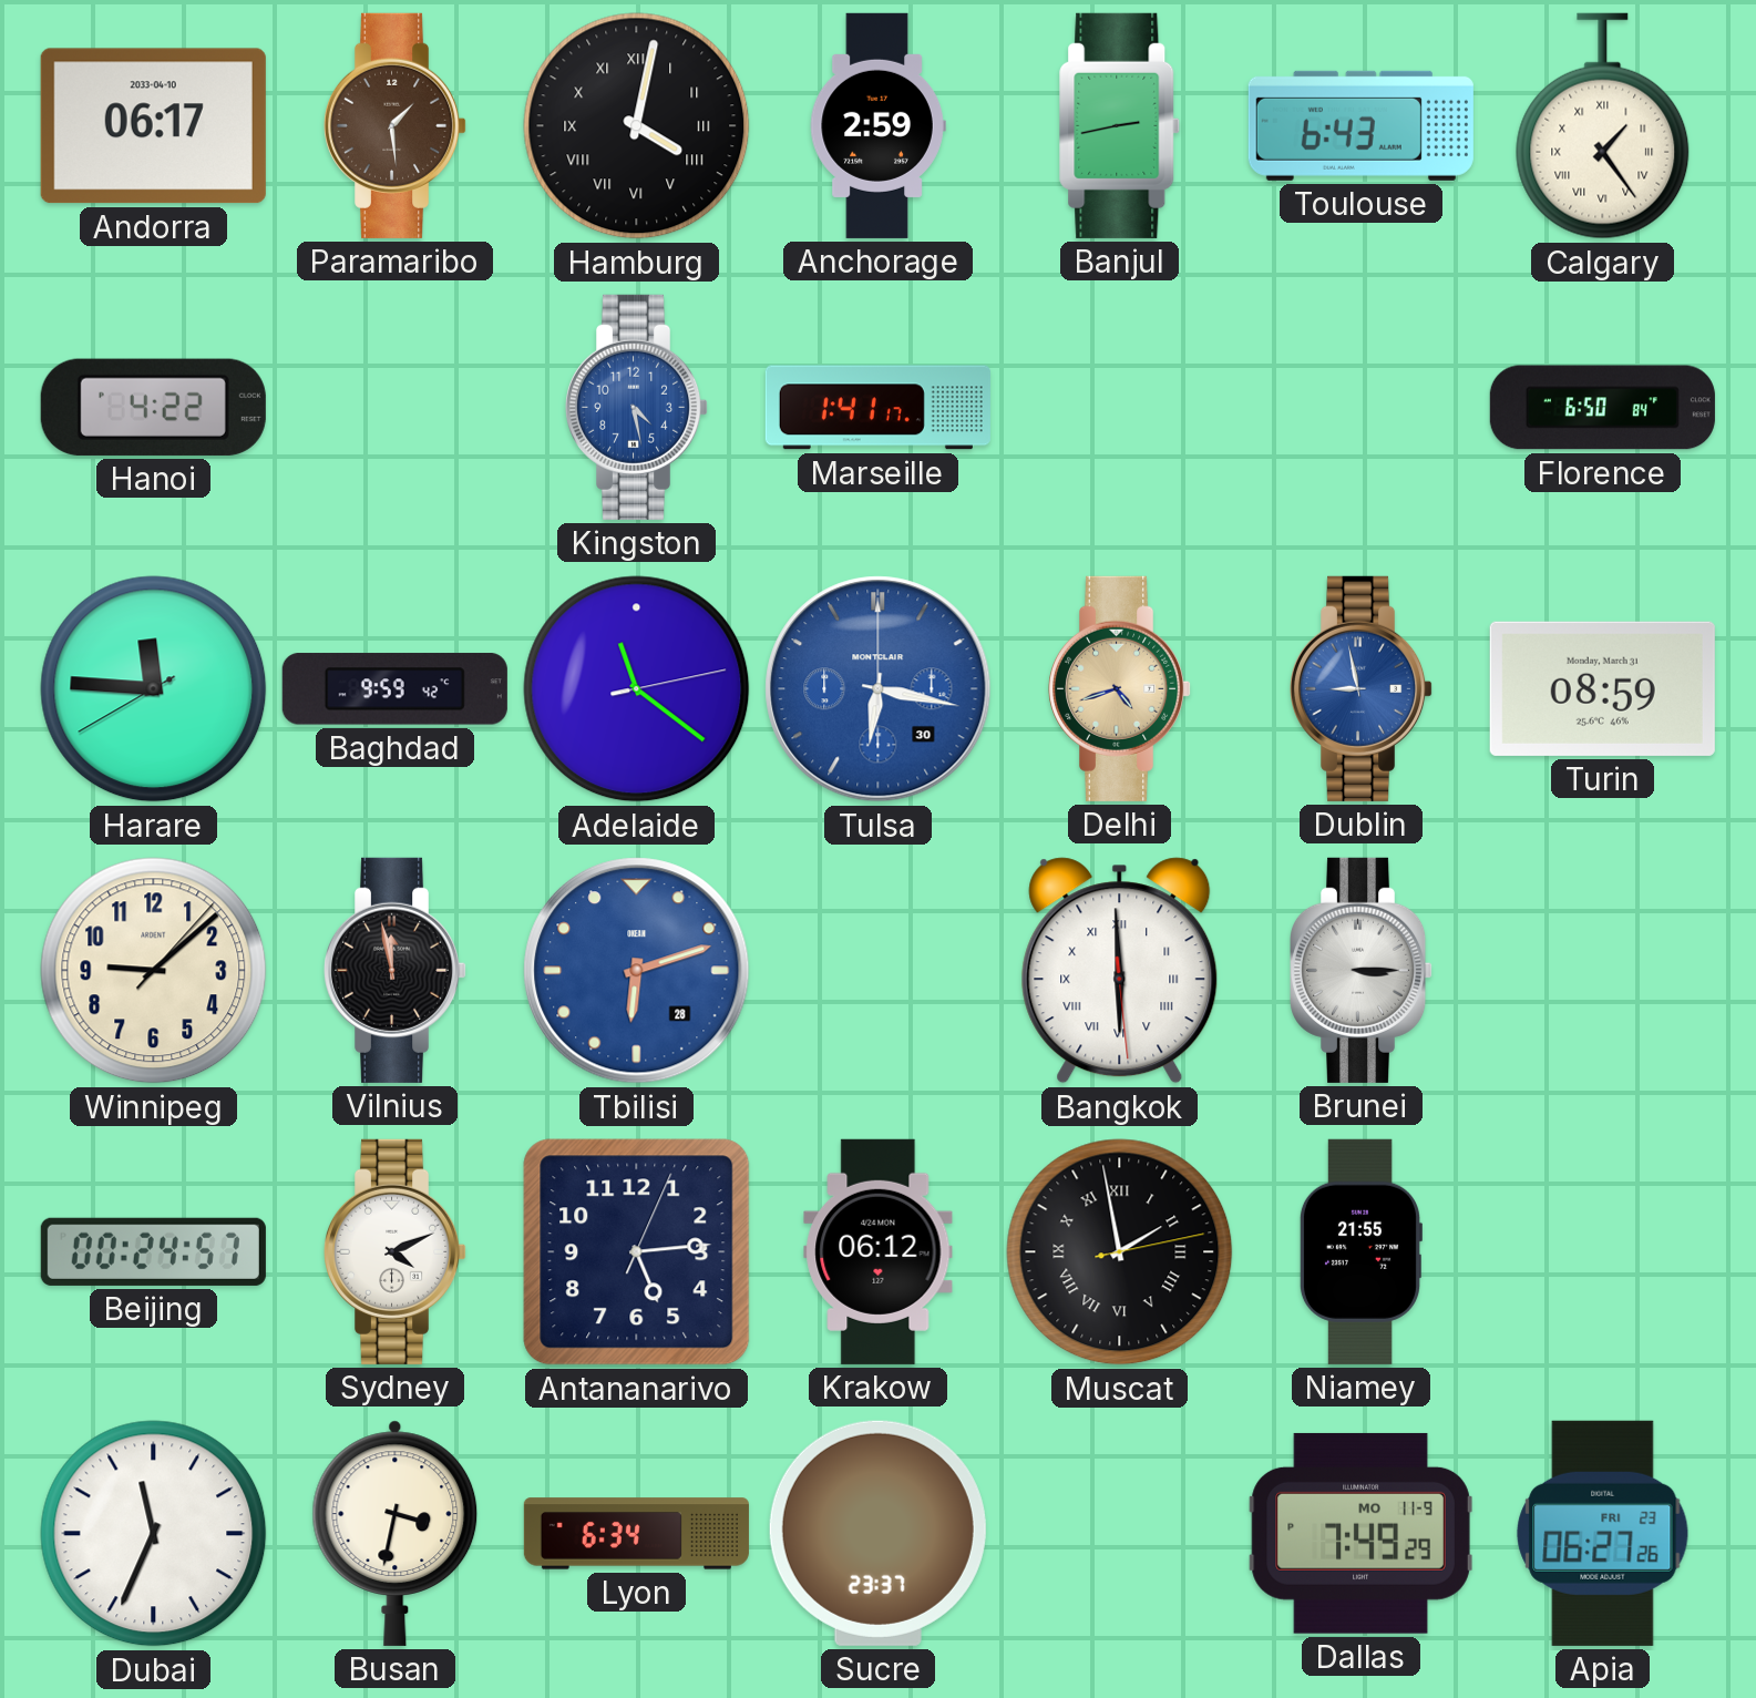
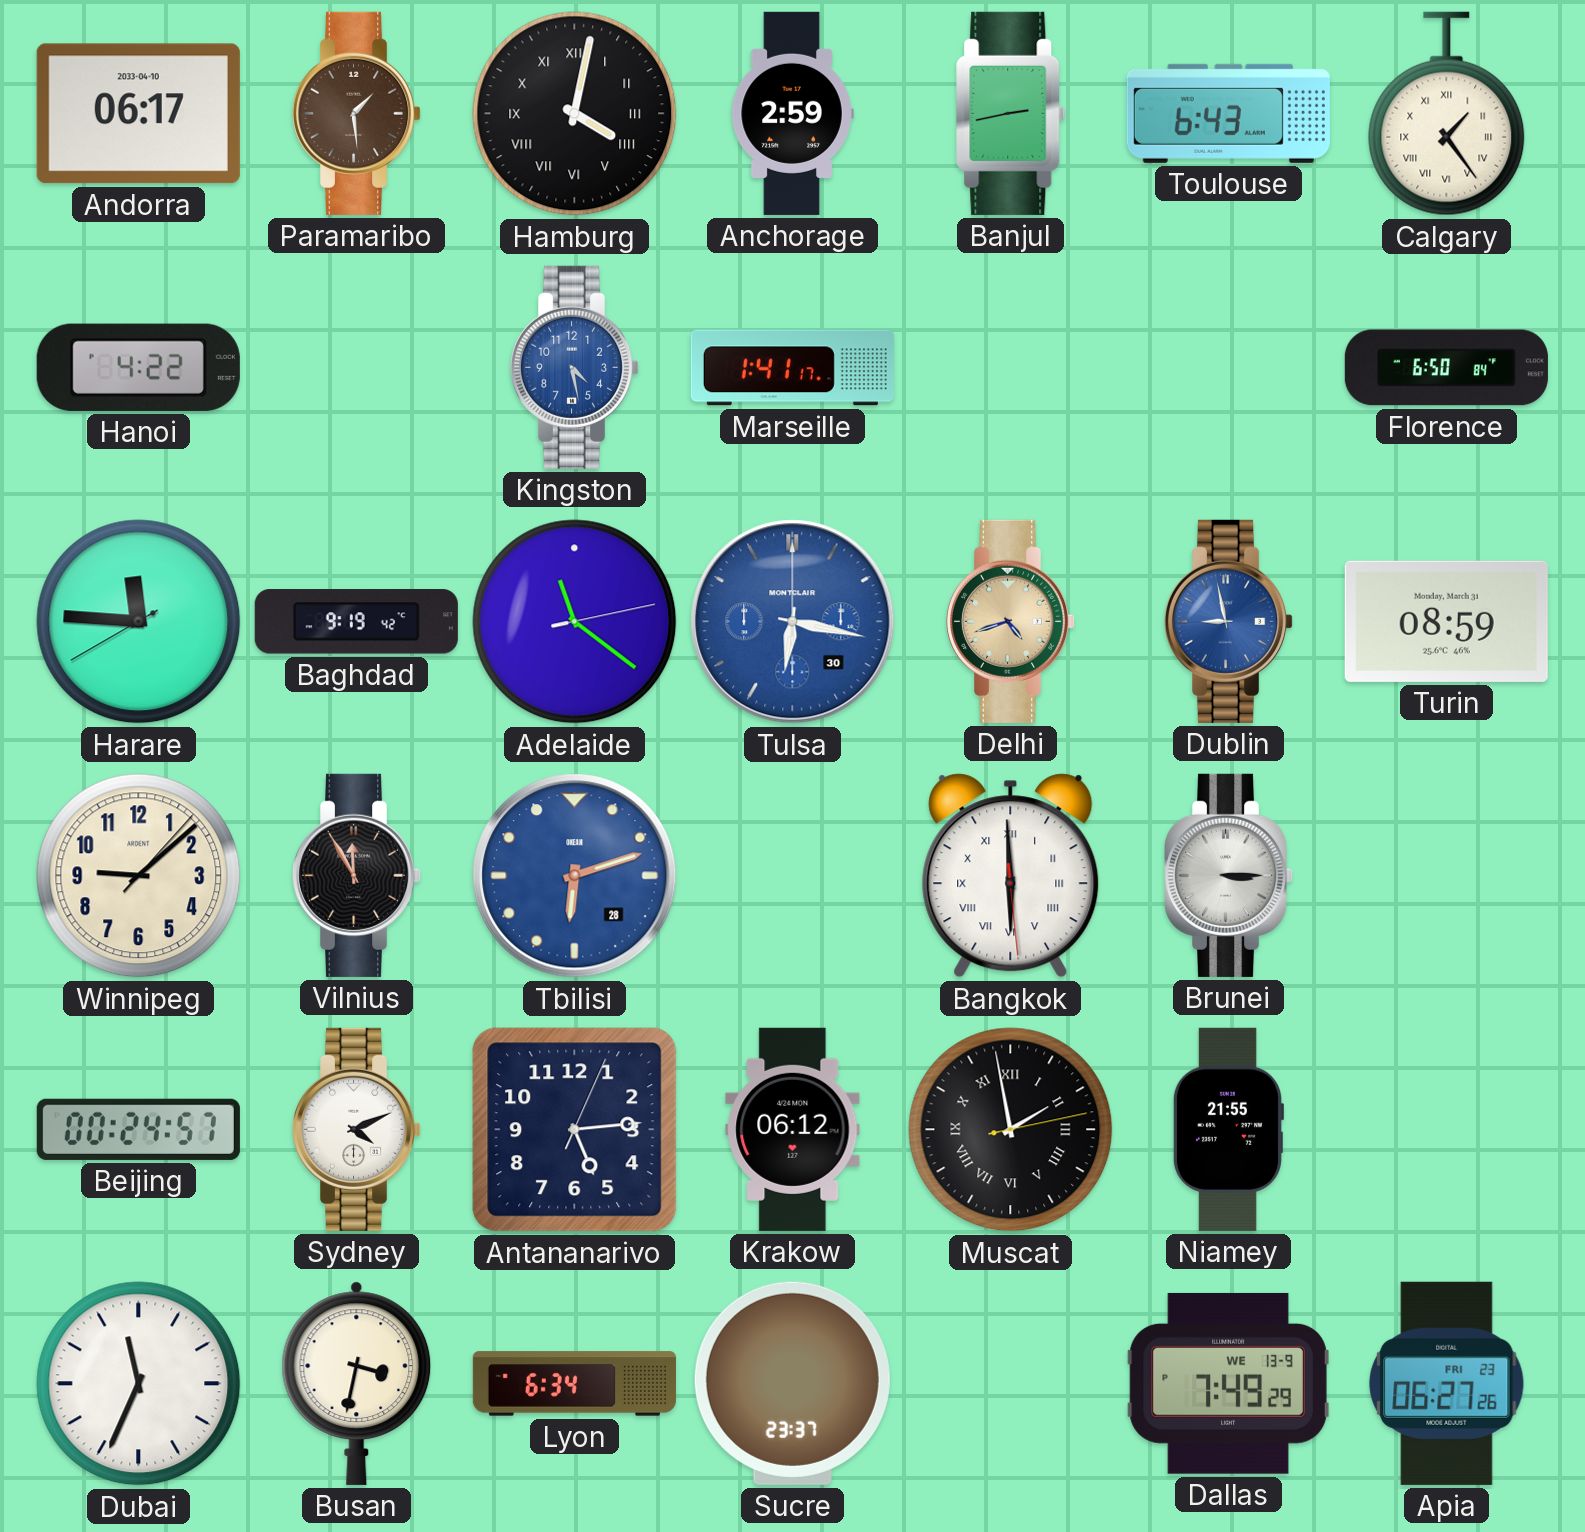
Baghdad: 9:59 -> 9:19
Vilnius: 11:58 -> 11:55
Dallas date: MO 11-9 -> WE 13-9
